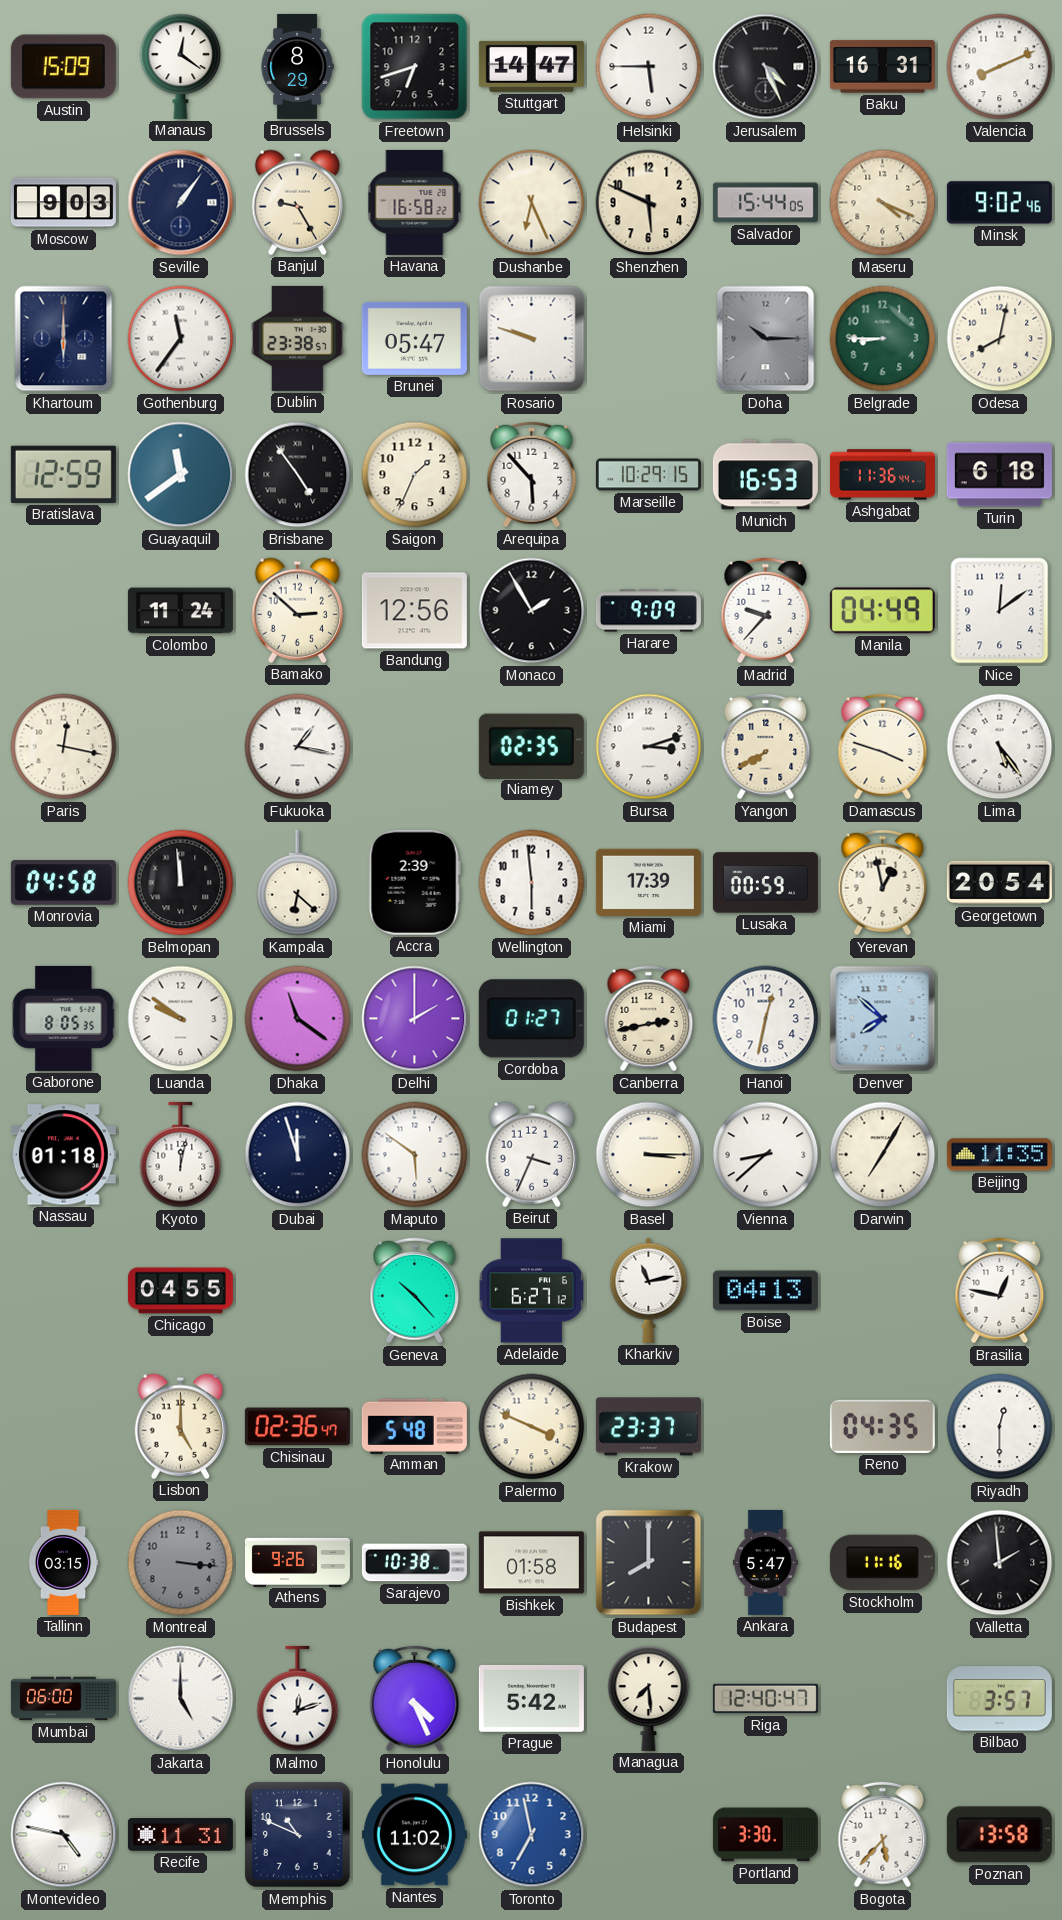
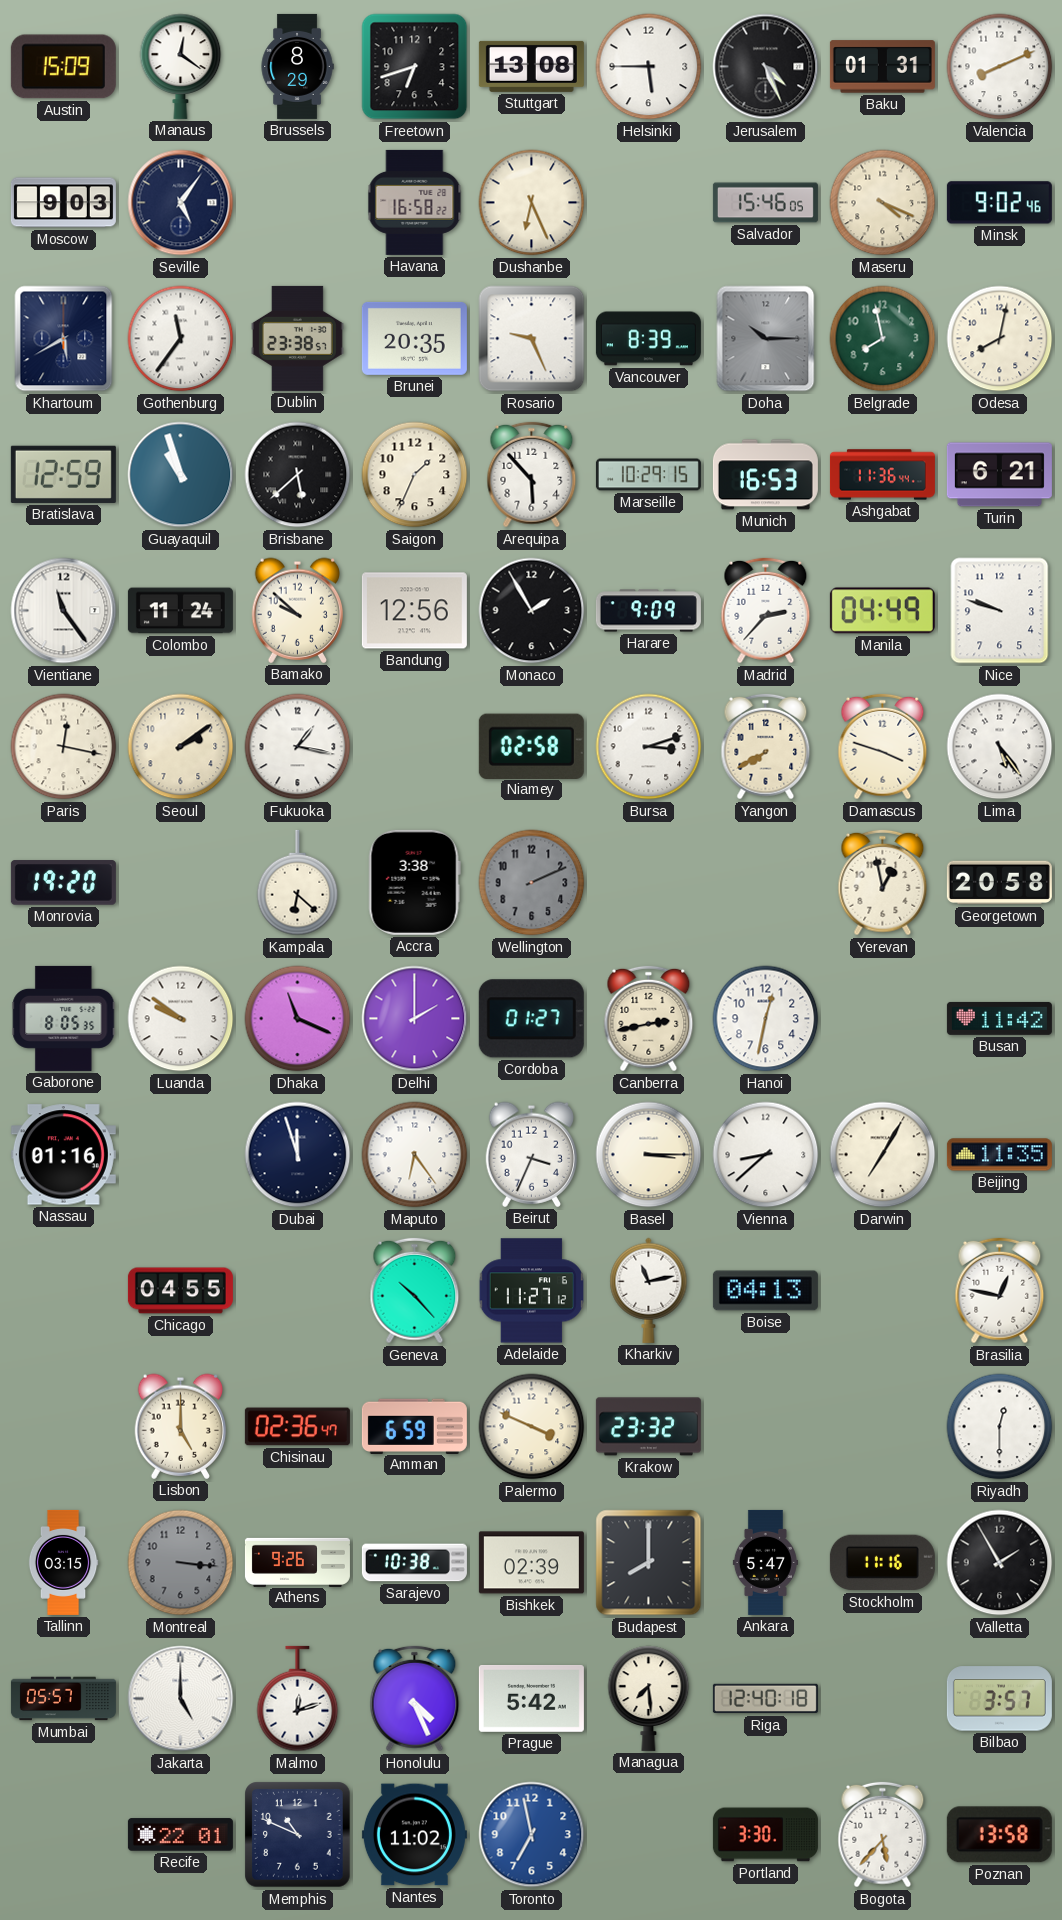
Stuttgart: 14:47 -> 13:08
Baku: 16:31 -> 01:31
Seville: 1:06 -> 5:06
Banjul: 9:25 -> none
Shenzhen: 5:49 -> none
Salvador: 15:44 -> 15:46
Khartoum: 6:00 -> 5:40
Brunei: 05:47 -> 20:35
Rosario: 9:48 -> 9:26
Vancouver: none -> 8:39
Belgrade: 8:45 -> 7:58
Guayaquil: 11:39 -> 10:57
Brisbane: 4:54 -> 5:38
Turin: 6:18 -> 6:21
Vientiane: none -> 11:24
Bamako: 2:52 -> 9:52
Madrid: 9:37 -> 2:37
Nice: 12:09 -> 9:48
Seoul: none -> 2:09
Niamey: 02:35 -> 02:58
Monrovia: 04:58 -> 19:20
Belmopan: 11:59 -> none
Accra: 2:39 -> 3:38
Wellington: 5:59 -> 2:11
Wellington dial: white -> grey
Miami: 17:39 -> none
Lusaka: 00:59 -> none
Georgetown: 20:54 -> 20:58
Dhaka: 11:21 -> 11:19
Denver: 7:52 -> none
Busan: none -> 11:42
Nassau: 01:18 -> 01:16
Kyoto: 12:02 -> none
Maputo: 5:51 -> 6:24
Adelaide: 6:27 -> 11:27
Amman: 5:48 -> 6:59
Krakow: 23:37 -> 23:32
Reno: 04:35 -> none
Bishkek: 01:58 -> 02:39
Valletta: 1:59 -> 1:55
Mumbai: 06:00 -> 05:57
Riga: 12:40:47 -> 12:40:18
Montevideo: 4:47 -> none
Recife: 11:31 -> 22:01
